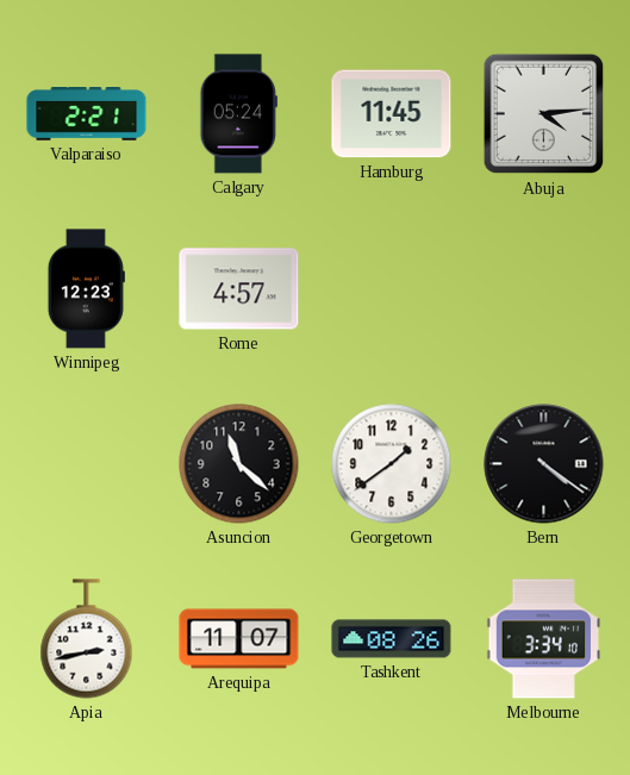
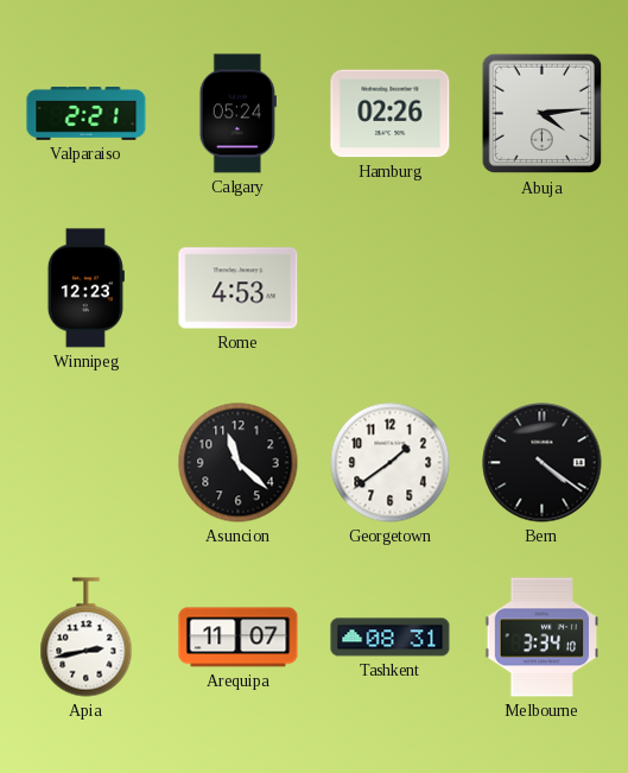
Hamburg: 11:45 -> 02:26
Rome: 4:57 -> 4:53
Tashkent: 08:26 -> 08:31
